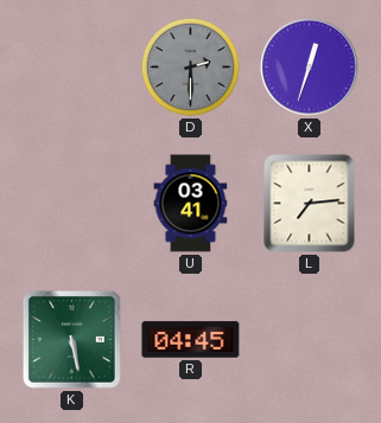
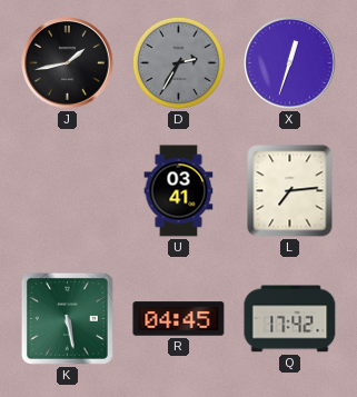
J: none -> 1:43
D: 2:30 -> 2:35
Q: none -> 17:42
